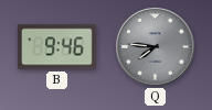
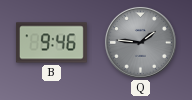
Q: 7:46 -> 1:46
